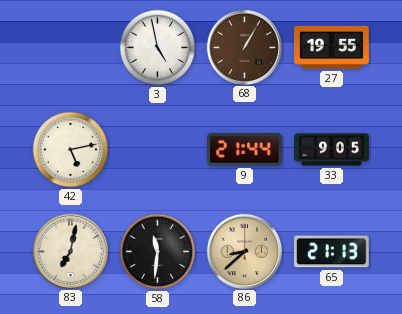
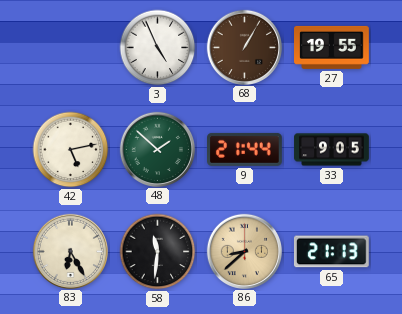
3: 4:58 -> 4:56
48: none -> 1:52
83: 7:02 -> 6:25
